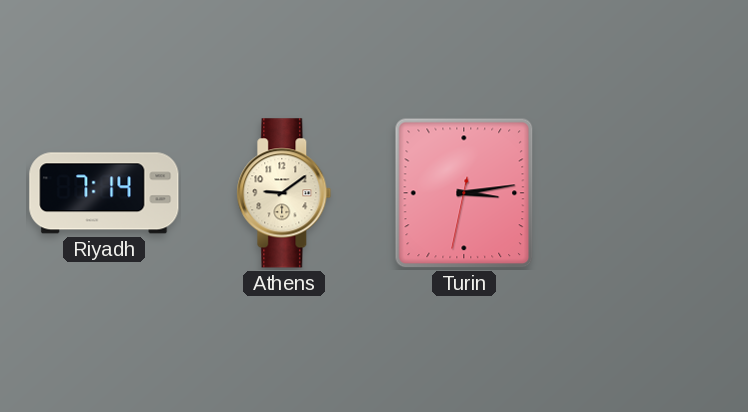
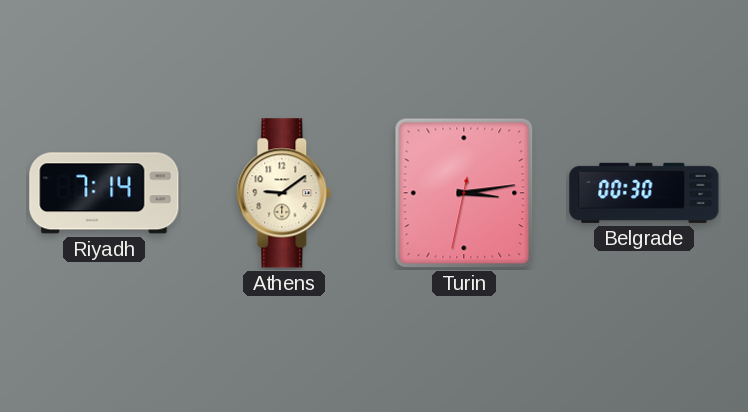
Belgrade: none -> 00:30
